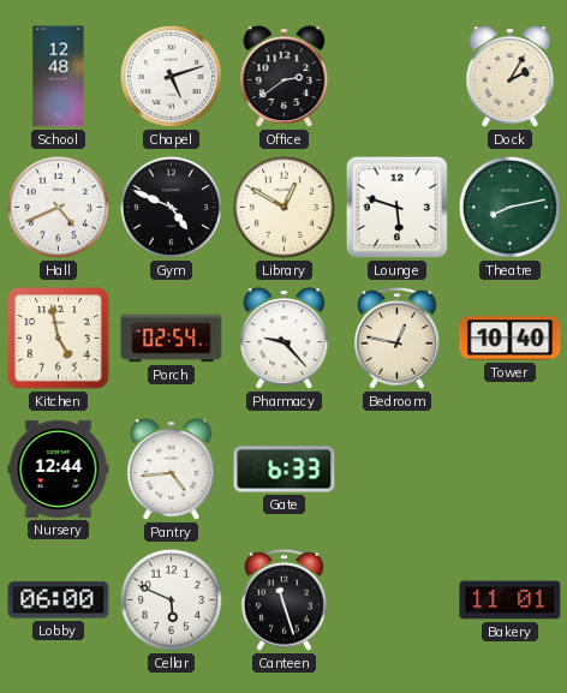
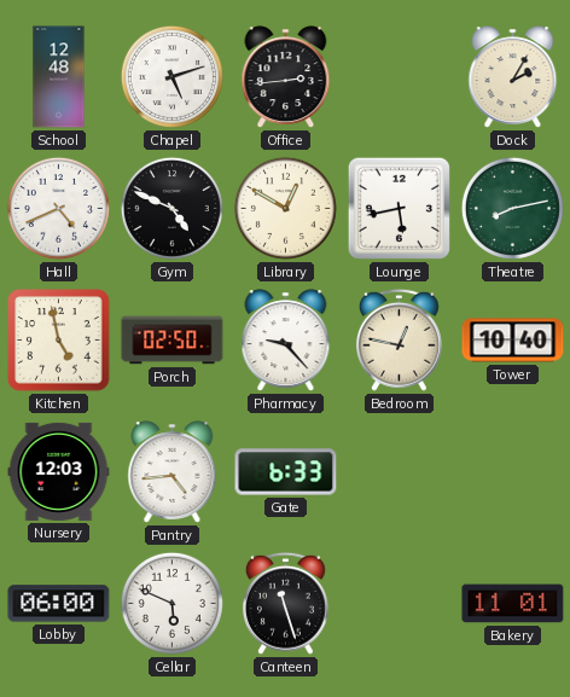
Office: 2:39 -> 2:44
Lounge: 5:48 -> 5:43
Porch: 02:54 -> 02:50
Nursery: 12:44 -> 12:03
